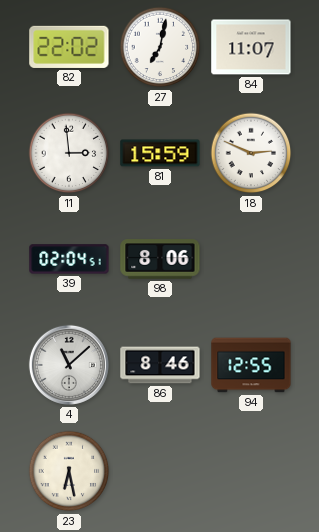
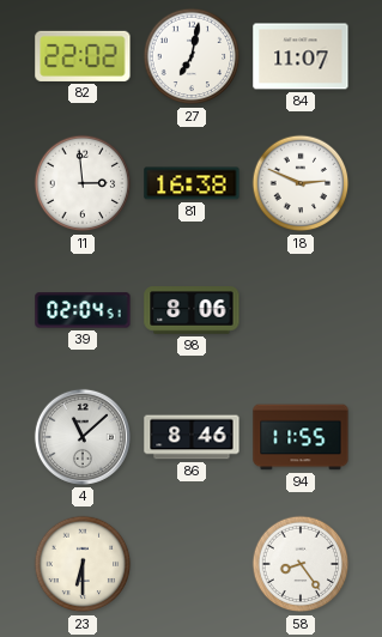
81: 15:59 -> 16:38
94: 12:55 -> 11:55
23: 6:28 -> 6:30
58: none -> 8:24
